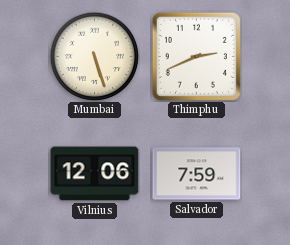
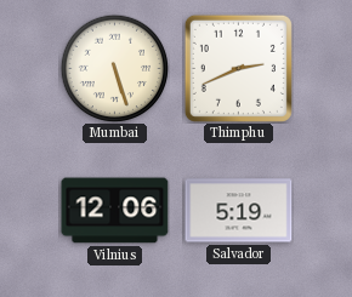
Salvador: 7:59 -> 5:19
